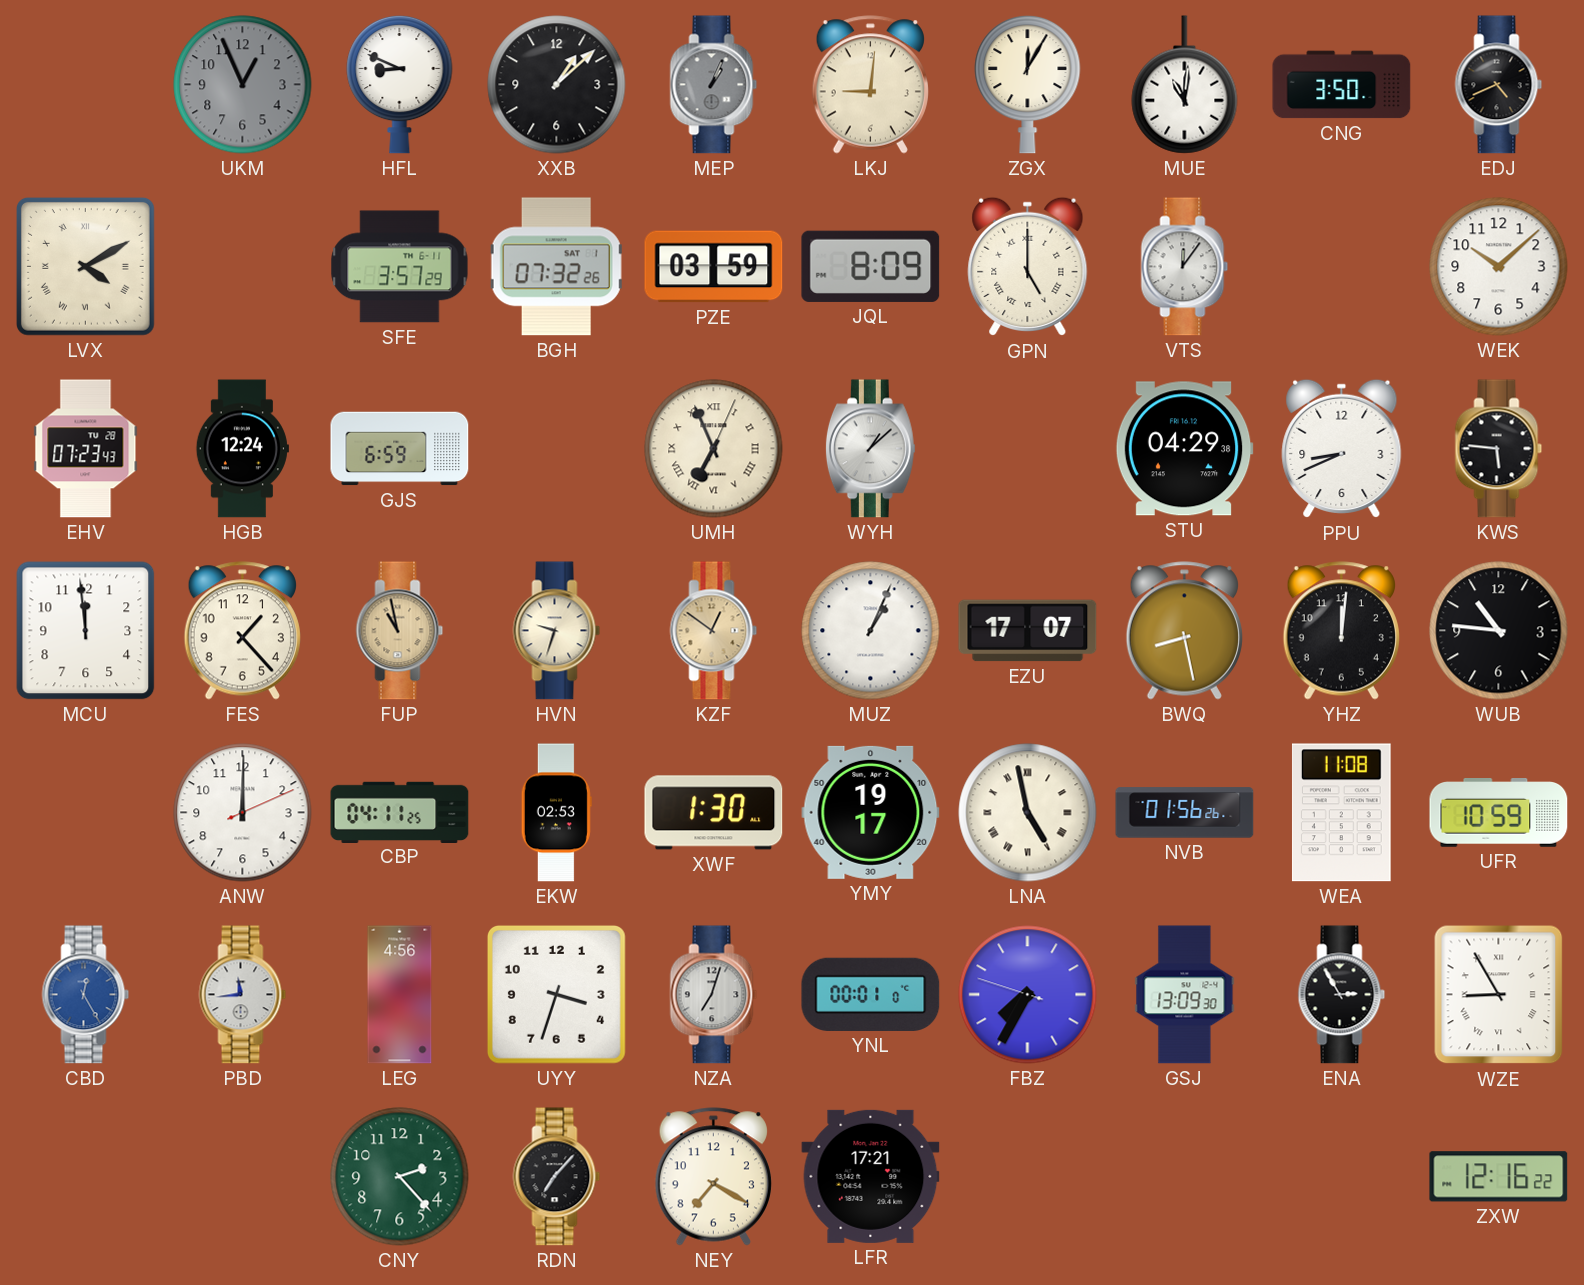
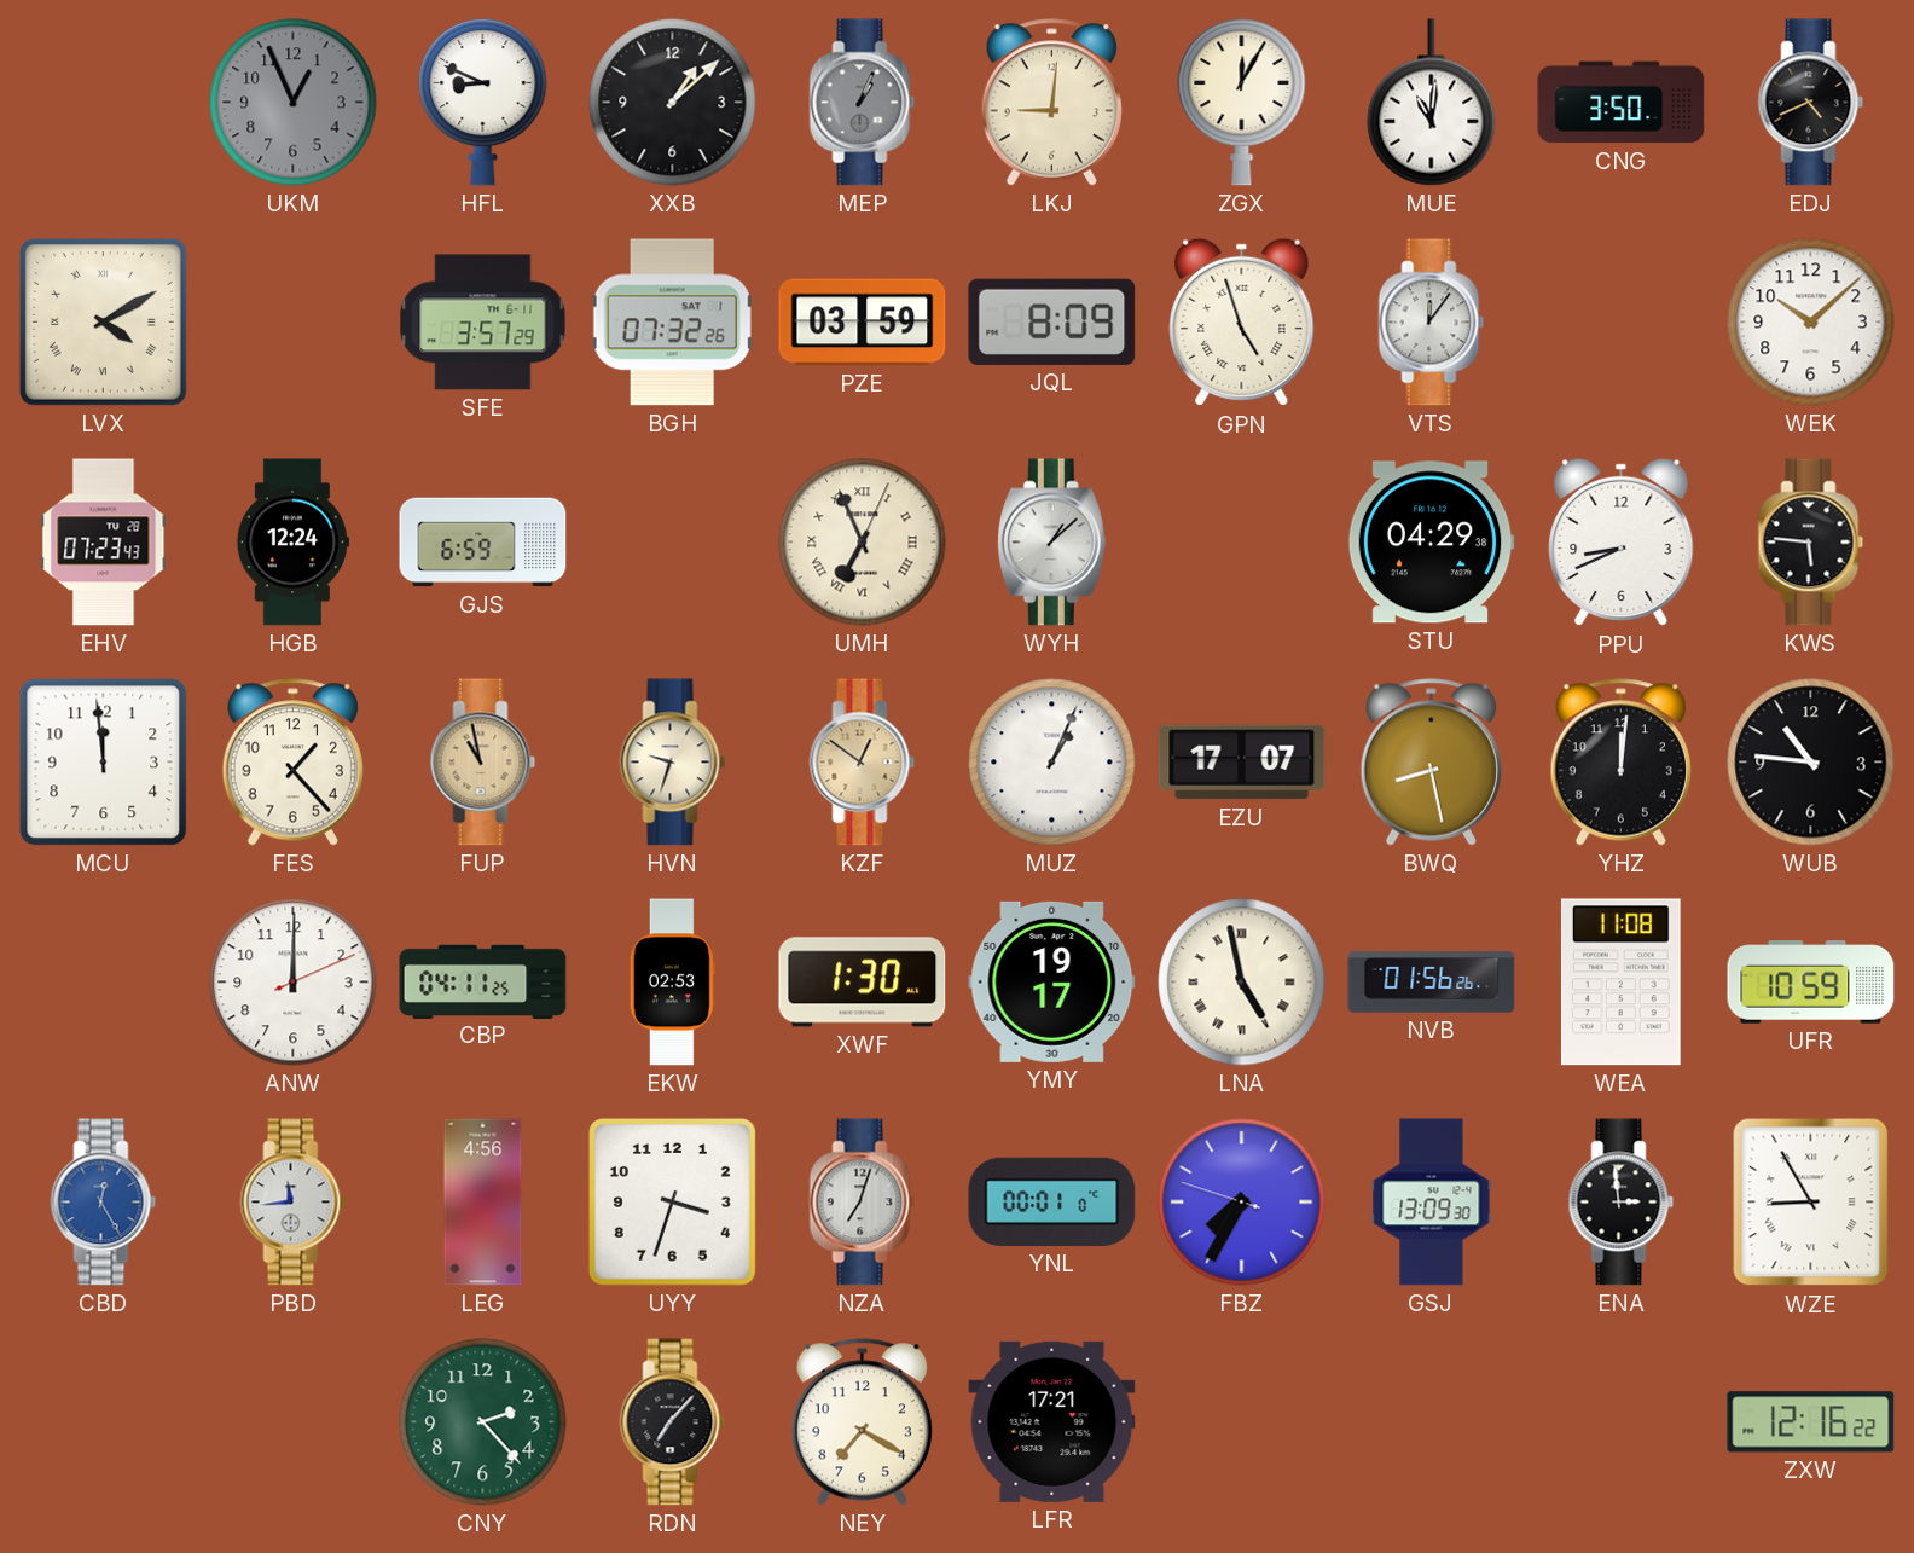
GPN: 5:00 -> 4:57
ENA: 2:55 -> 2:59
